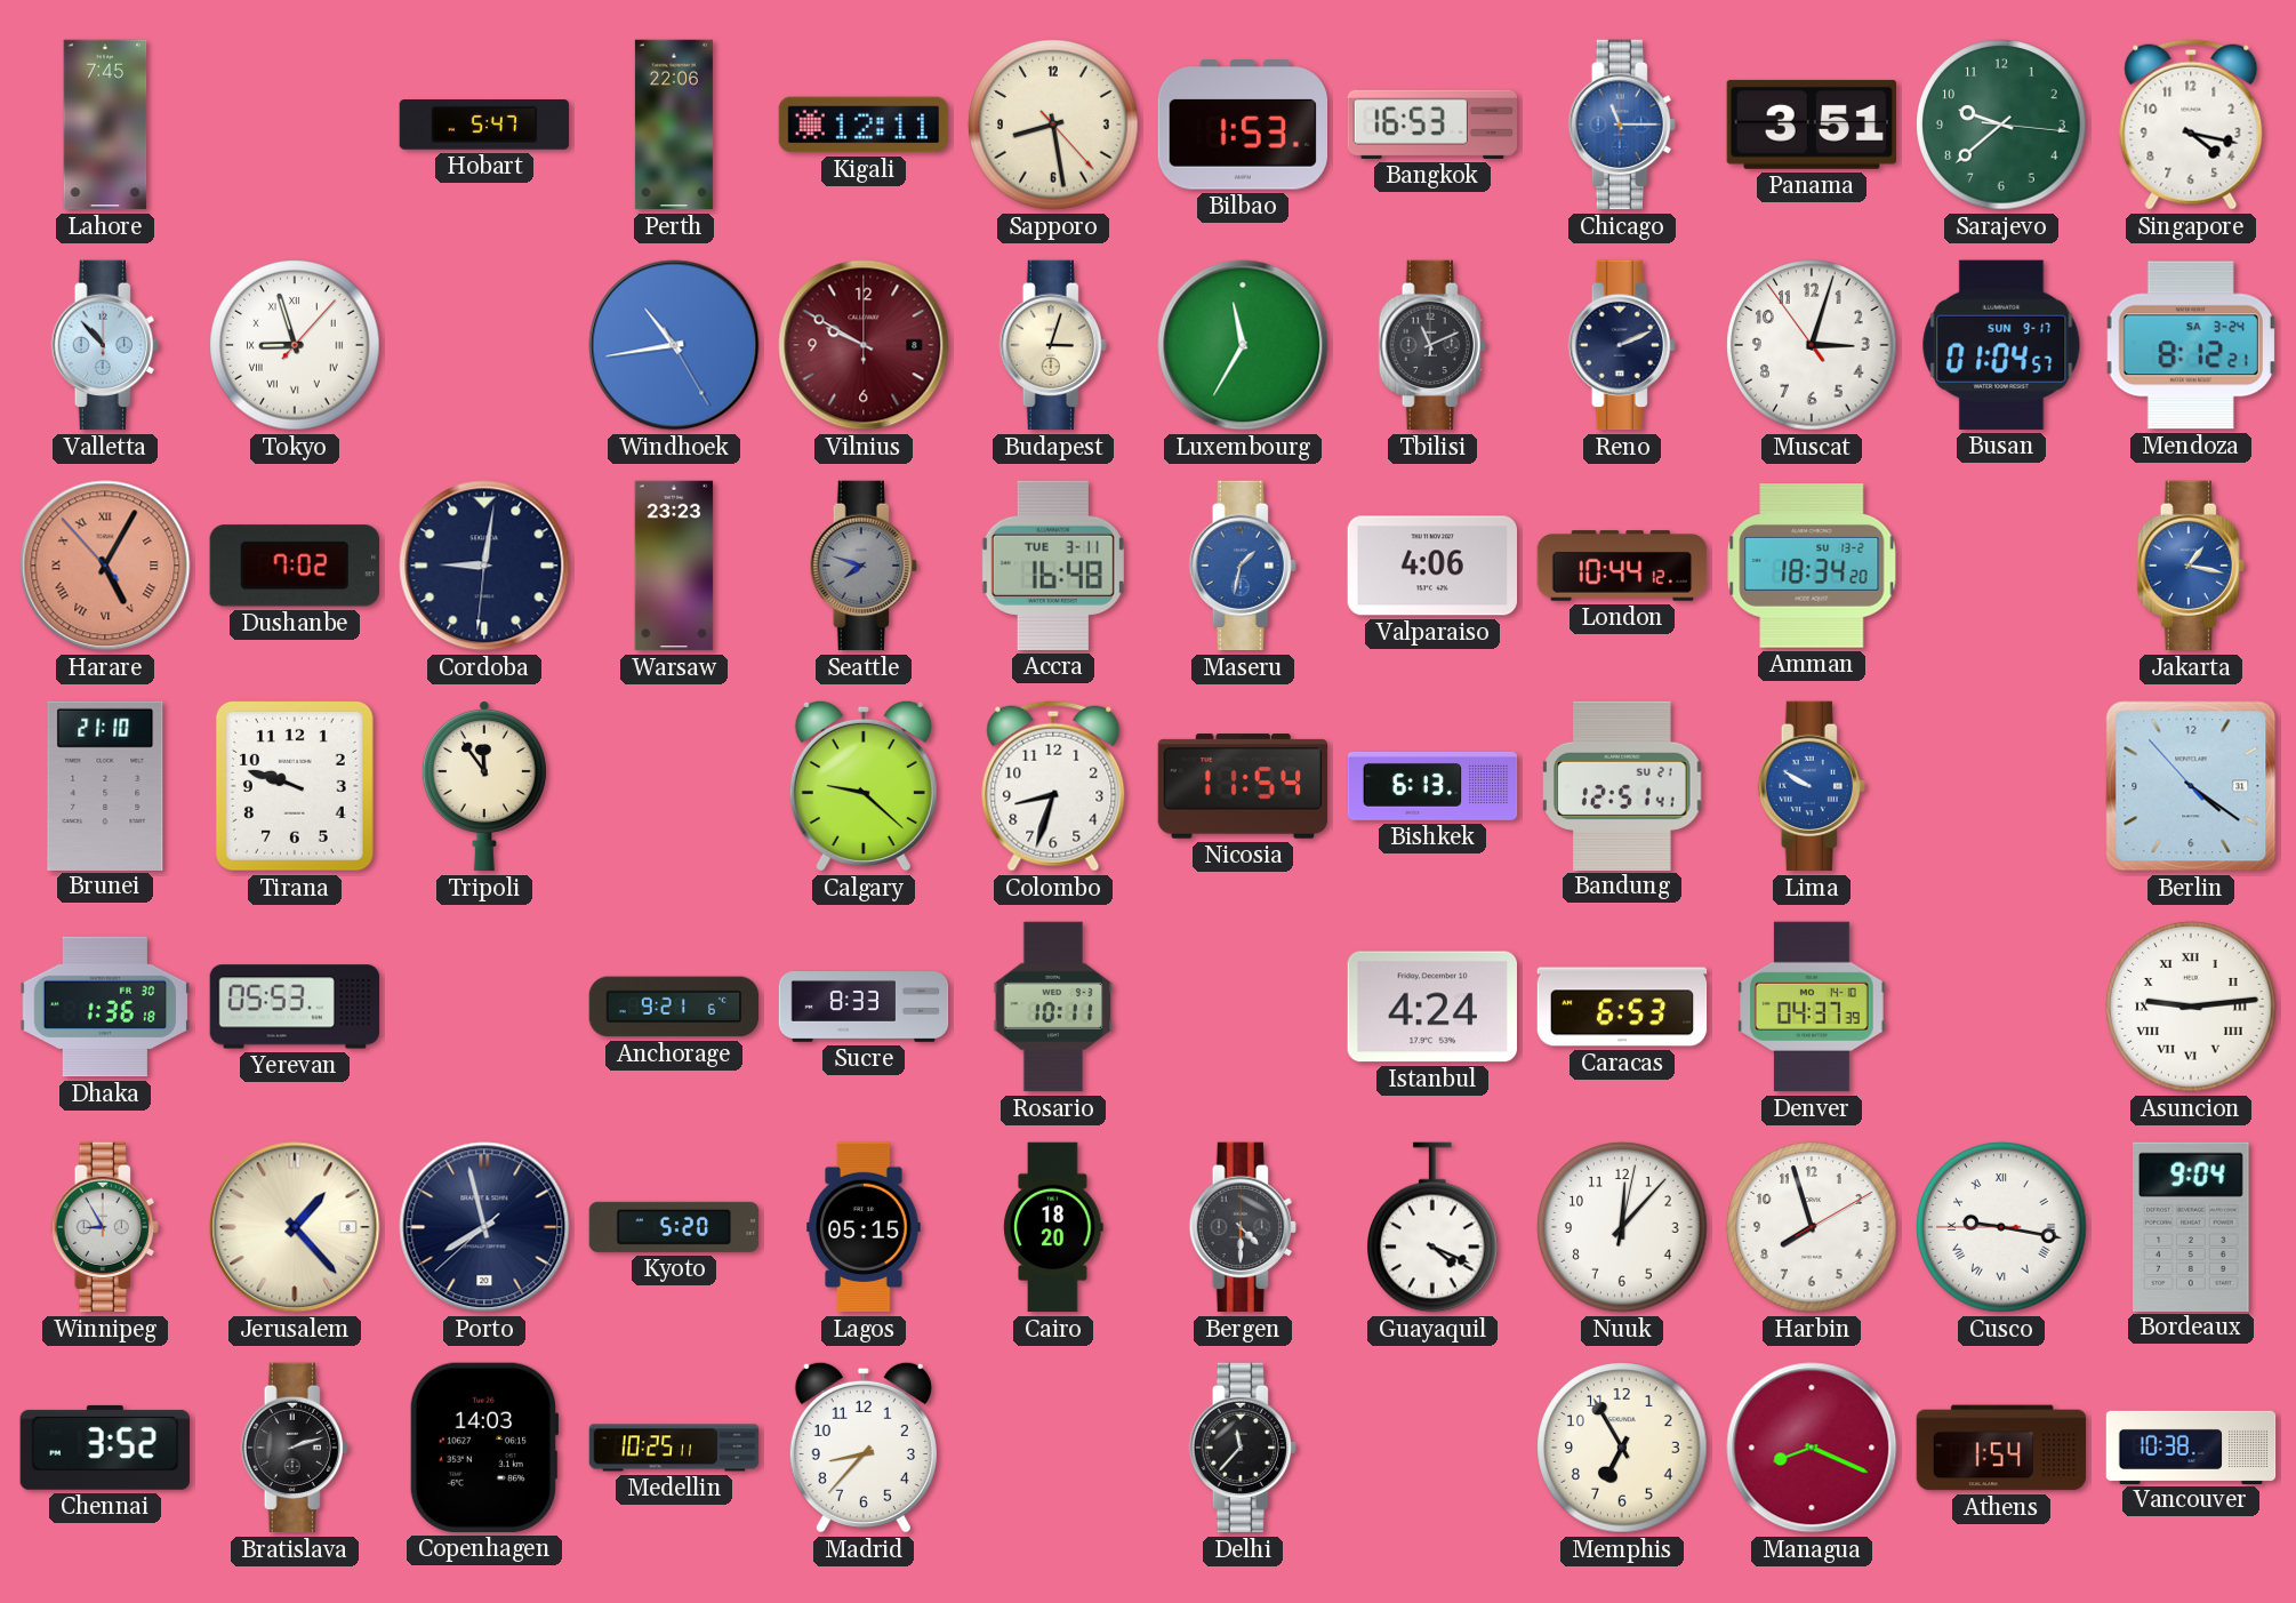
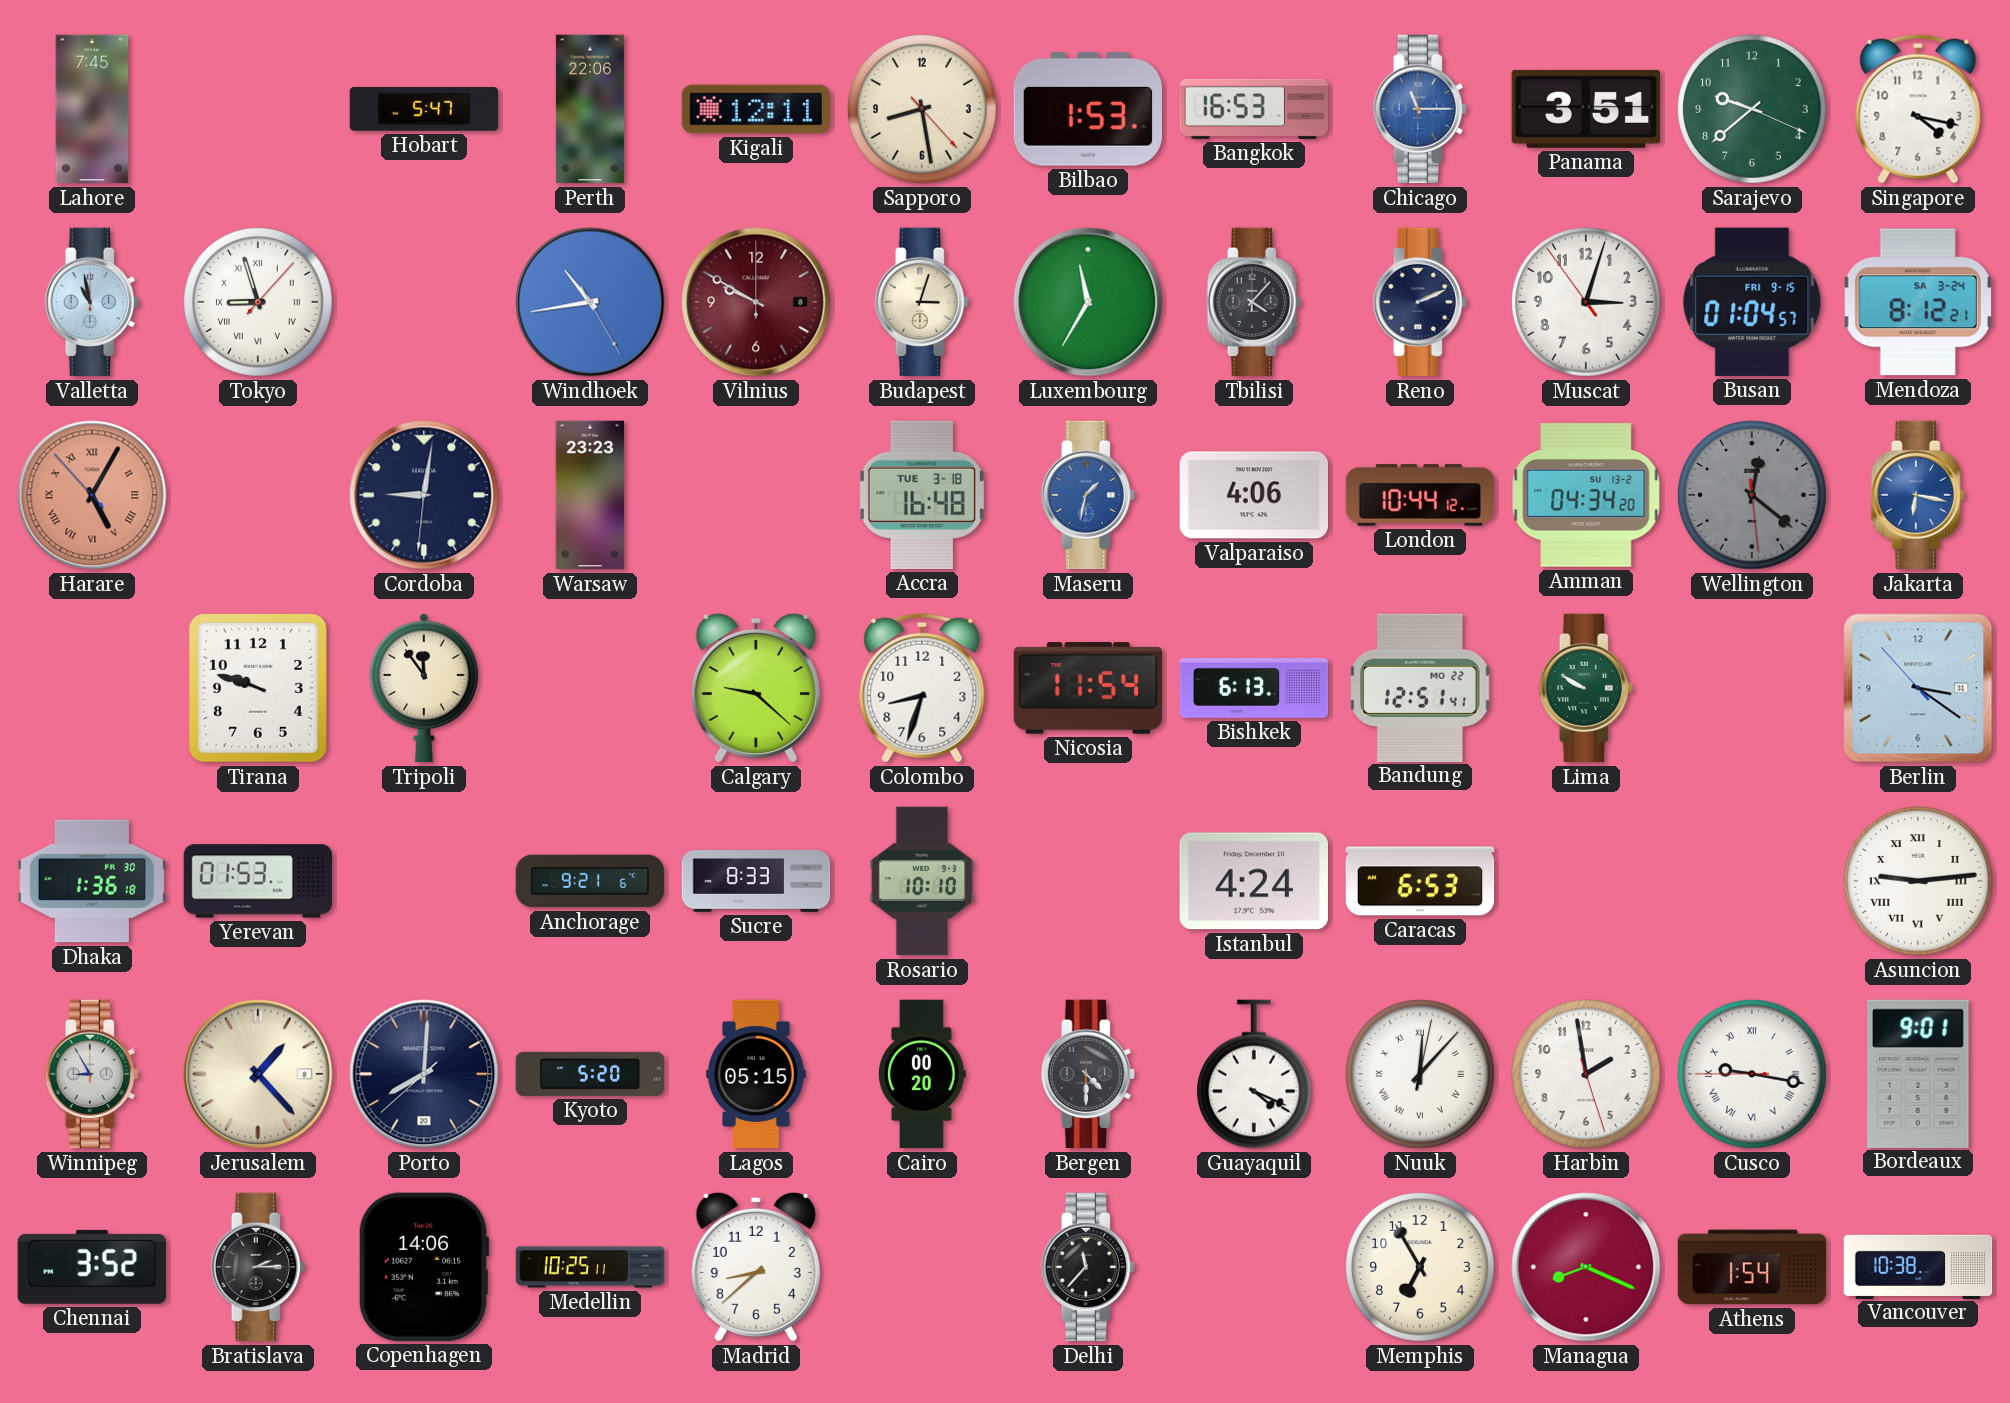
Sarajevo: 9:38:16 -> 9:38:19
Valletta: 10:53 -> 10:58
Tbilisi: 11:11 -> 4:07
Busan date: SUN 9-17 -> FRI 9-15
Dushanbe: 7:02 -> none
Seattle: 7:48 -> none
Accra date: TUE 3-11 -> TUE 3-18
Amman: 18:34 -> 04:34
Wellington: none -> 12:21
Jakarta: 1:17 -> 6:17
Brunei: 21:10 -> none
Bandung date: SU 21 -> MO 22
Lima dial: blue -> green
Berlin: 4:20 -> 3:20
Yerevan: 05:53 -> 01:53
Rosario: 10:11 -> 10:10
Denver: 04:37 -> none
Porto: 7:57 -> 8:00
Cairo: 18:20 -> 00:20
Nuuk numerals: Arabic -> Roman
Harbin: 7:57 -> 1:58
Bordeaux: 9:04 -> 9:01
Bratislava: 2:12 -> 2:15
Copenhagen: 14:03 -> 14:06
Madrid: 8:37 -> 8:38
